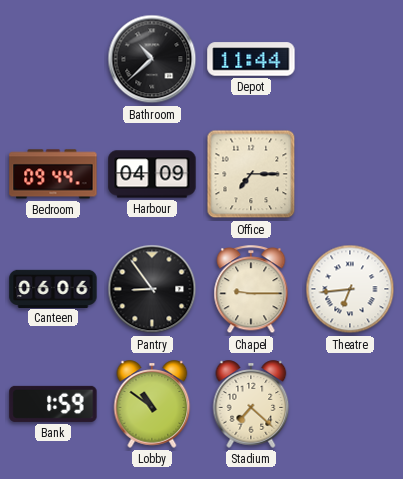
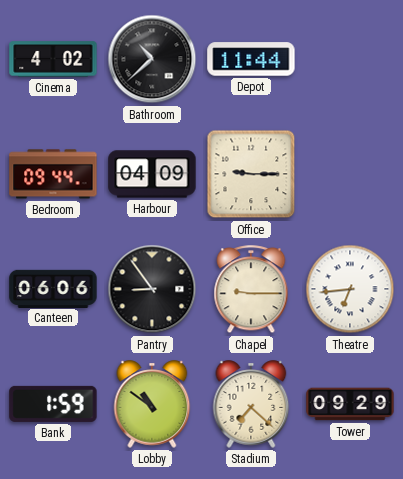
Cinema: none -> 4:02
Office: 7:15 -> 9:15
Tower: none -> 09:29
